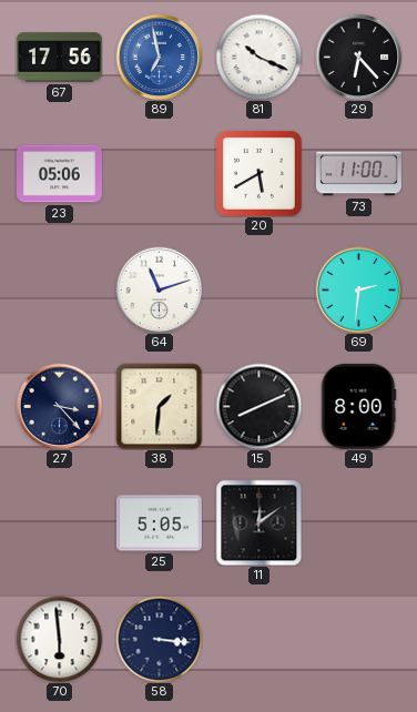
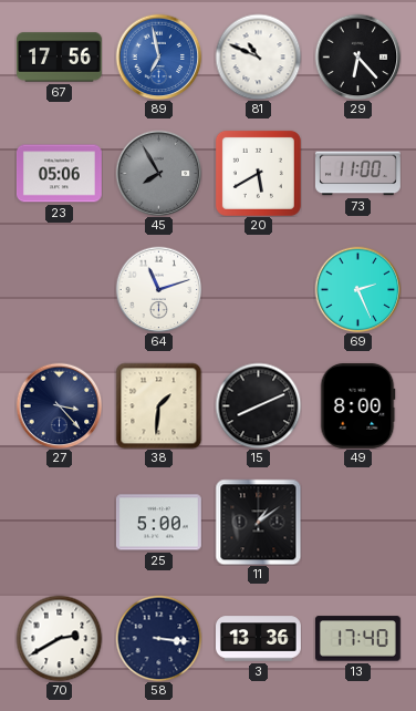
81: 10:19 -> 10:49
45: none -> 7:55
69: 2:31 -> 2:26
25: 5:05 -> 5:00
11: 12:09 -> 1:09
70: 5:59 -> 2:40
3: none -> 13:36
13: none -> 17:40
